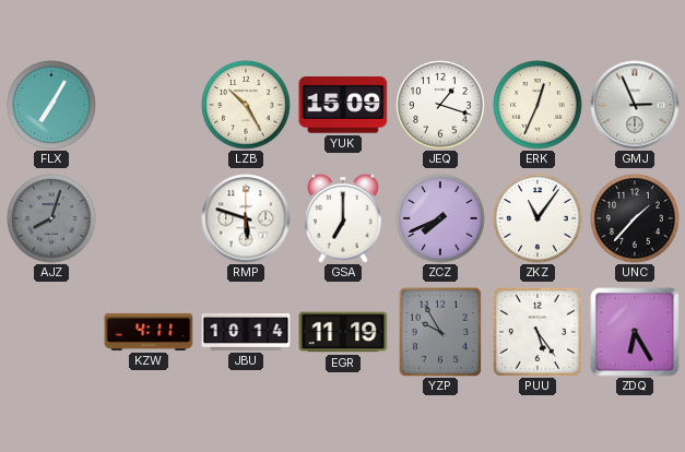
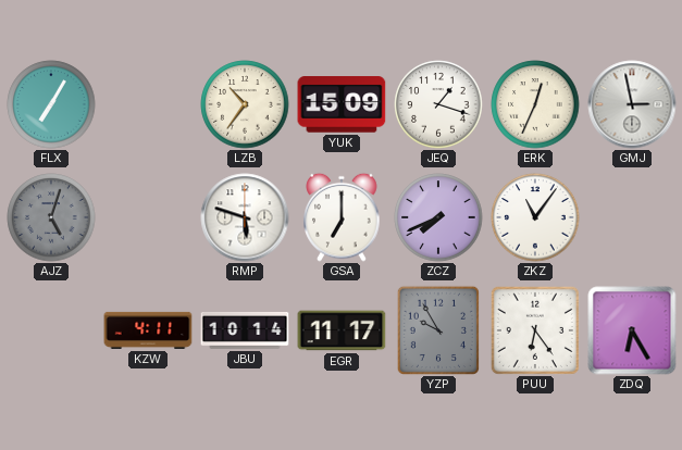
LZB: 10:25 -> 10:36
GMJ: 2:56 -> 2:58
AJZ: 8:03 -> 5:03
UNC: 1:37 -> none
EGR: 11:19 -> 11:17
PUU: 5:24 -> 6:24
